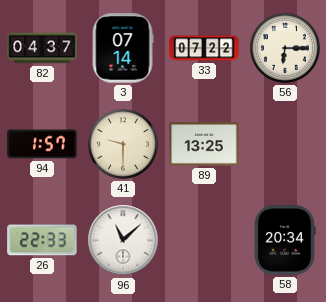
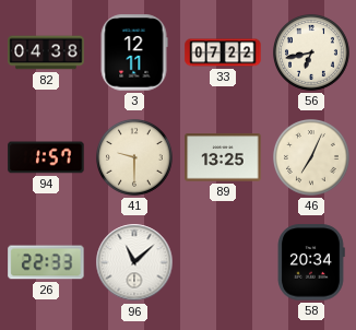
82: 04:37 -> 04:38
3: 07:14 -> 12:11
56: 6:15 -> 6:43
46: none -> 7:04
